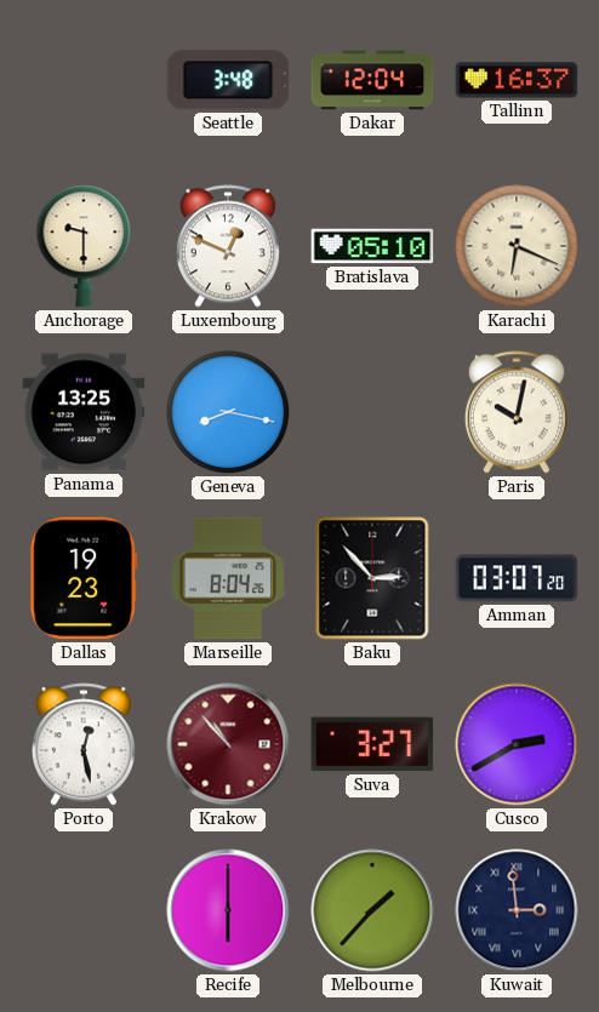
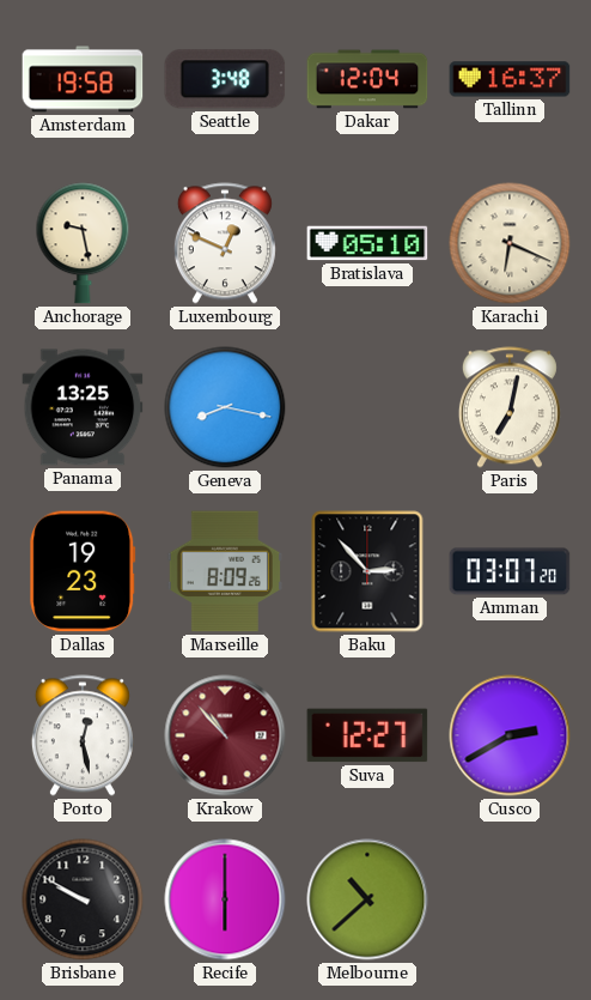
Amsterdam: none -> 19:58
Anchorage: 9:30 -> 9:28
Paris: 10:02 -> 7:02
Marseille: 8:04 -> 8:09
Suva: 3:27 -> 12:27
Brisbane: none -> 9:50
Melbourne: 1:37 -> 10:38
Kuwait: 2:59 -> none
